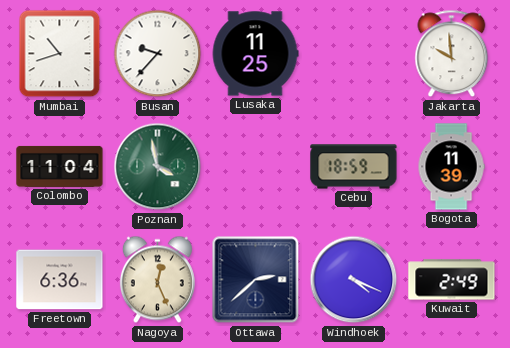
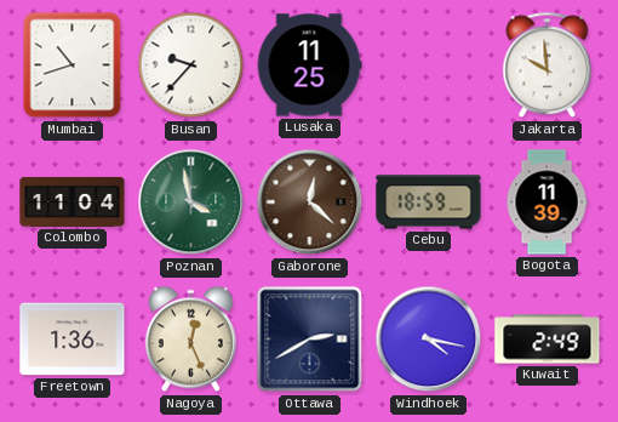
Gaborone: none -> 12:22
Freetown: 6:36 -> 1:36
Ottawa: 2:38 -> 2:40
Windhoek: 4:19 -> 4:17
